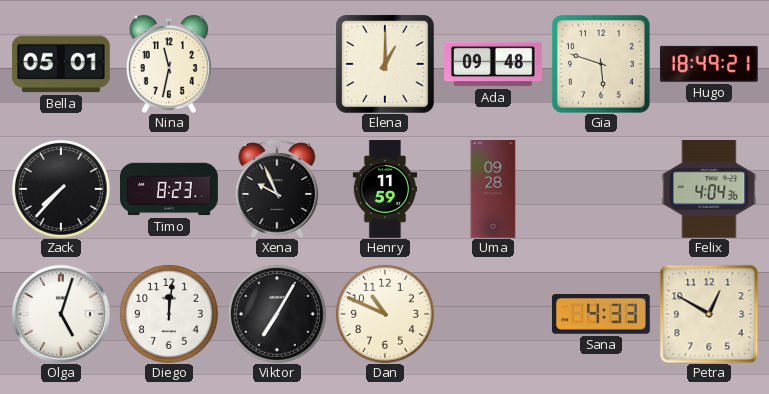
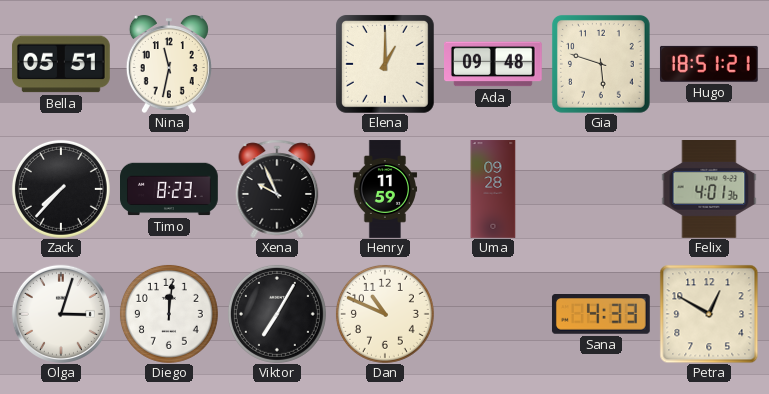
Bella: 05:01 -> 05:51
Hugo: 18:49 -> 18:51
Felix: 4:04 -> 4:01
Olga: 5:03 -> 3:03
